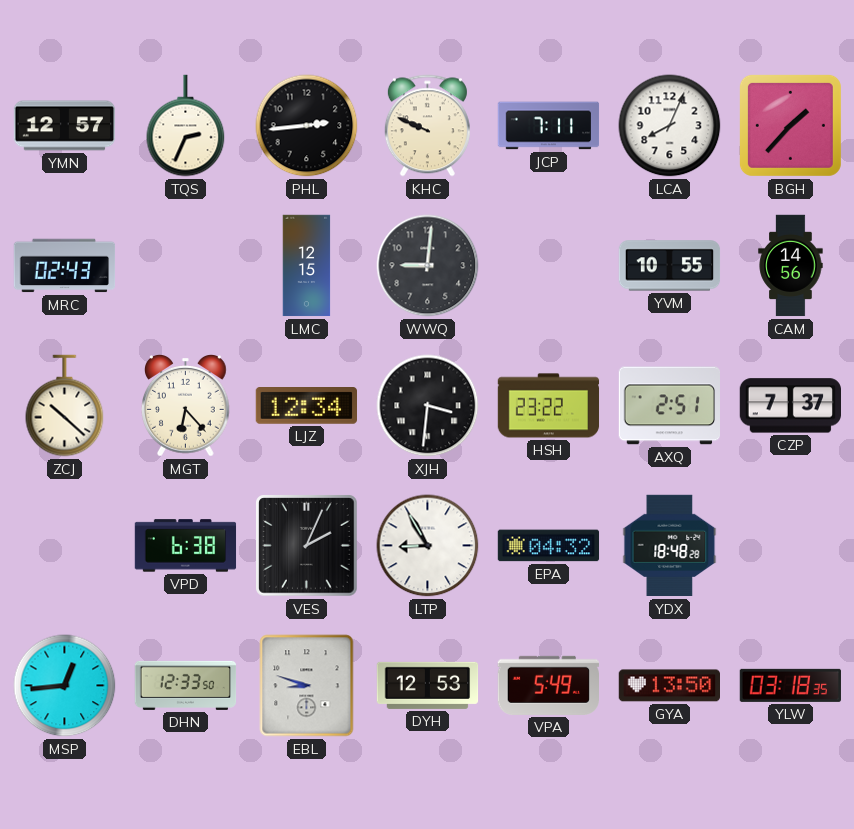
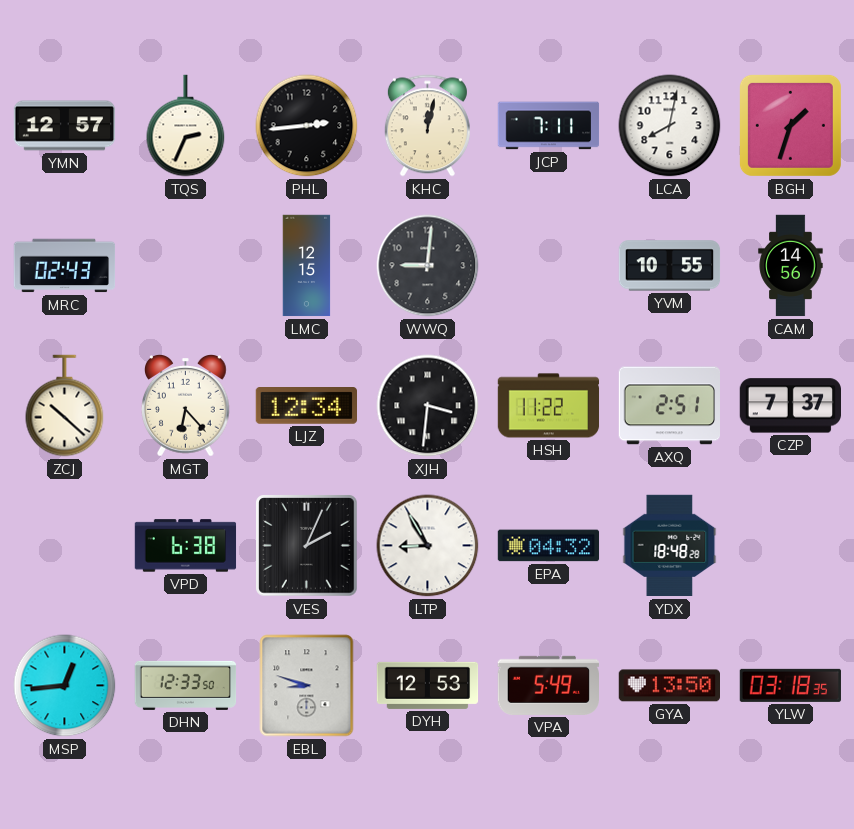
KHC: 9:49 -> 12:02
LCA: 8:04 -> 8:02
BGH: 1:37 -> 1:33
HSH: 23:22 -> 11:22
